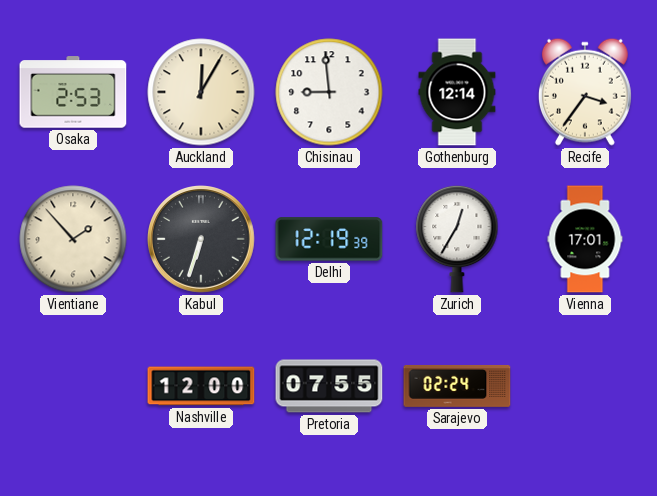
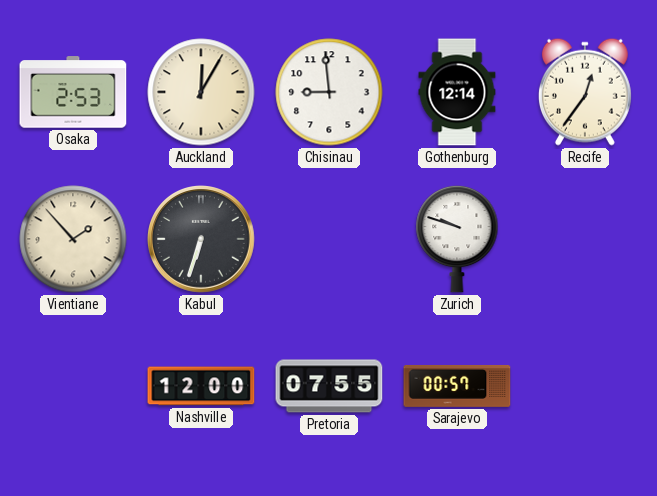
Recife: 3:36 -> 12:36
Delhi: 12:19 -> none
Zurich: 12:35 -> 9:48
Vienna: 17:01 -> none
Sarajevo: 02:24 -> 00:57
